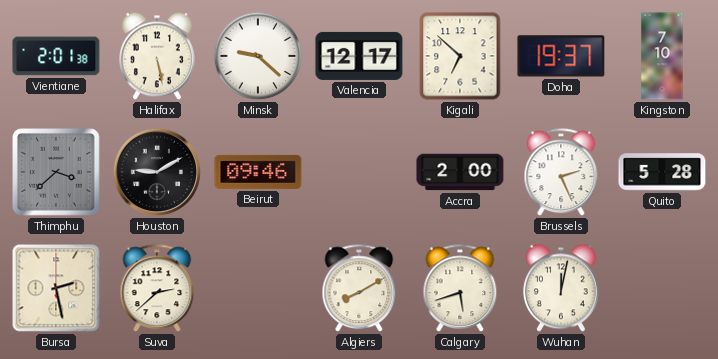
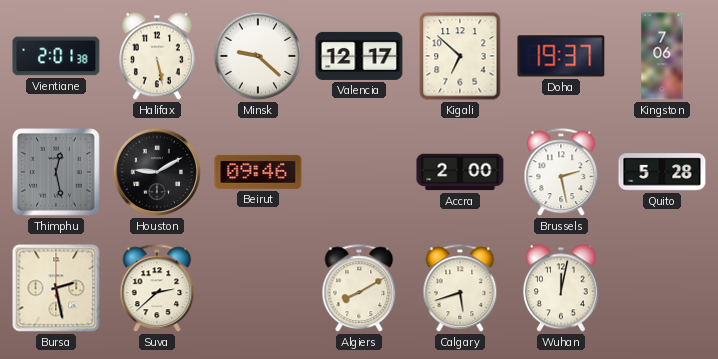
Kingston: 7:10 -> 7:06
Thimphu: 3:38 -> 12:28
Brussels: 2:26 -> 2:28
